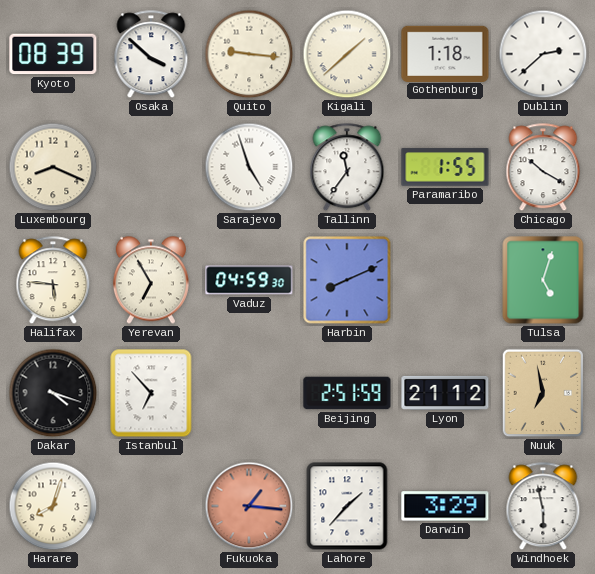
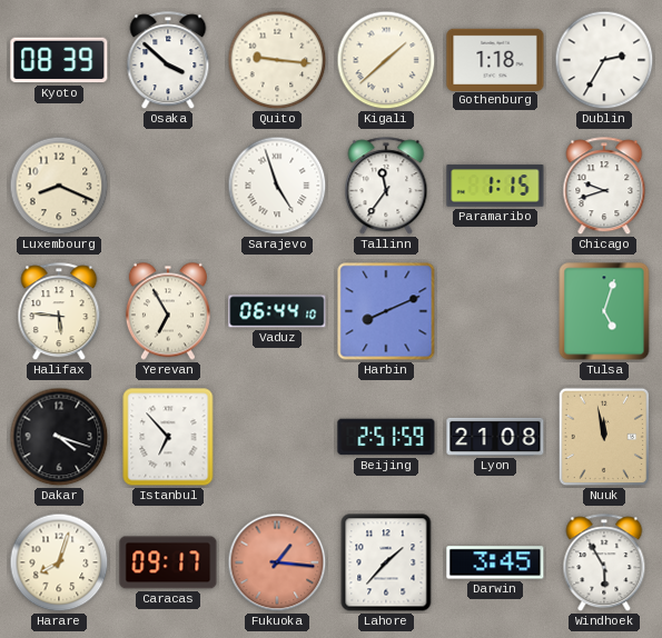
Dublin: 2:38 -> 2:35
Paramaribo: 1:55 -> 1:15
Chicago: 10:20 -> 9:42
Vaduz: 04:59 -> 06:44
Lyon: 21:12 -> 21:08
Nuuk: 6:58 -> 11:58
Caracas: none -> 09:17
Darwin: 3:29 -> 3:45
Windhoek: 5:58 -> 5:55
